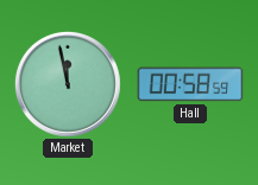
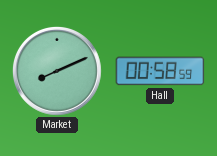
Market: 11:58 -> 8:11
